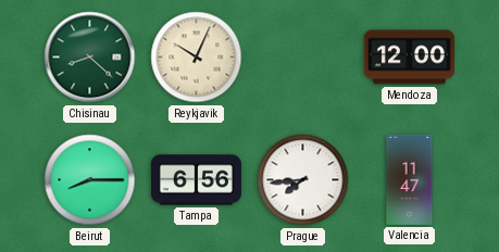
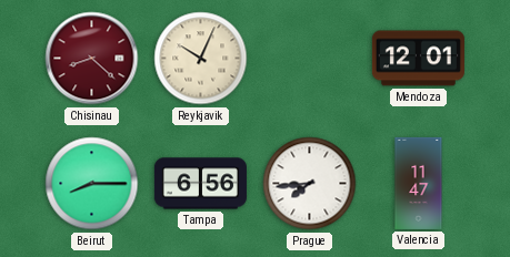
Chisinau dial: green -> burgundy
Mendoza: 12:00 -> 12:01
